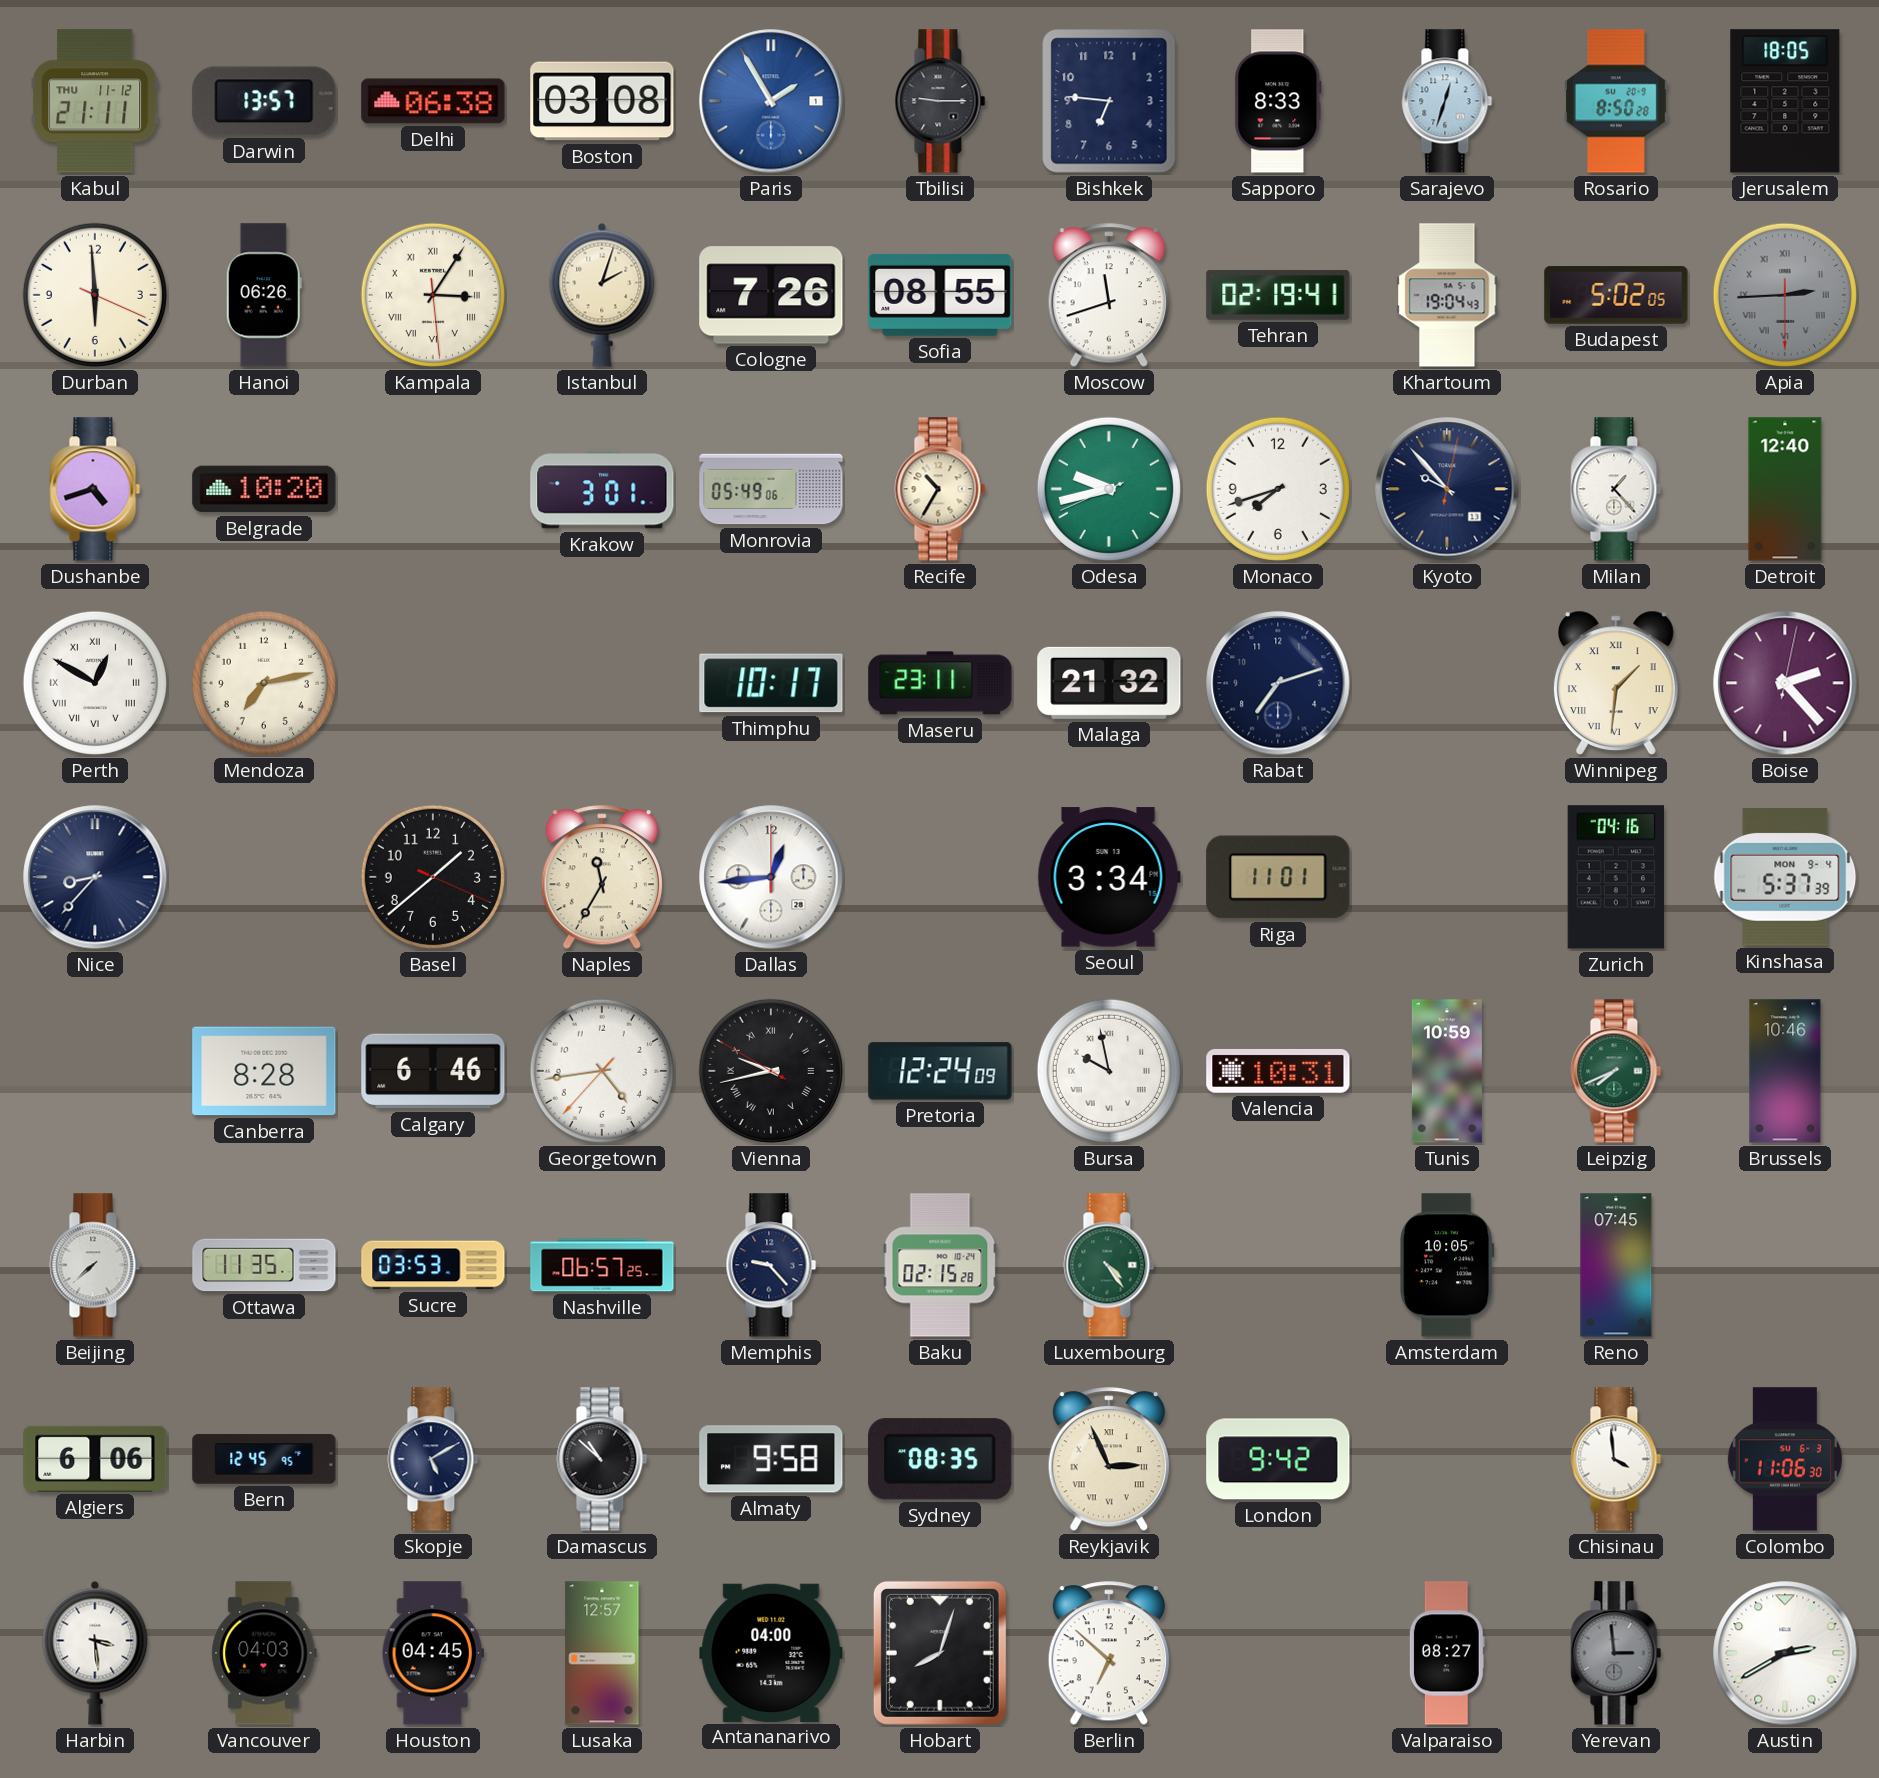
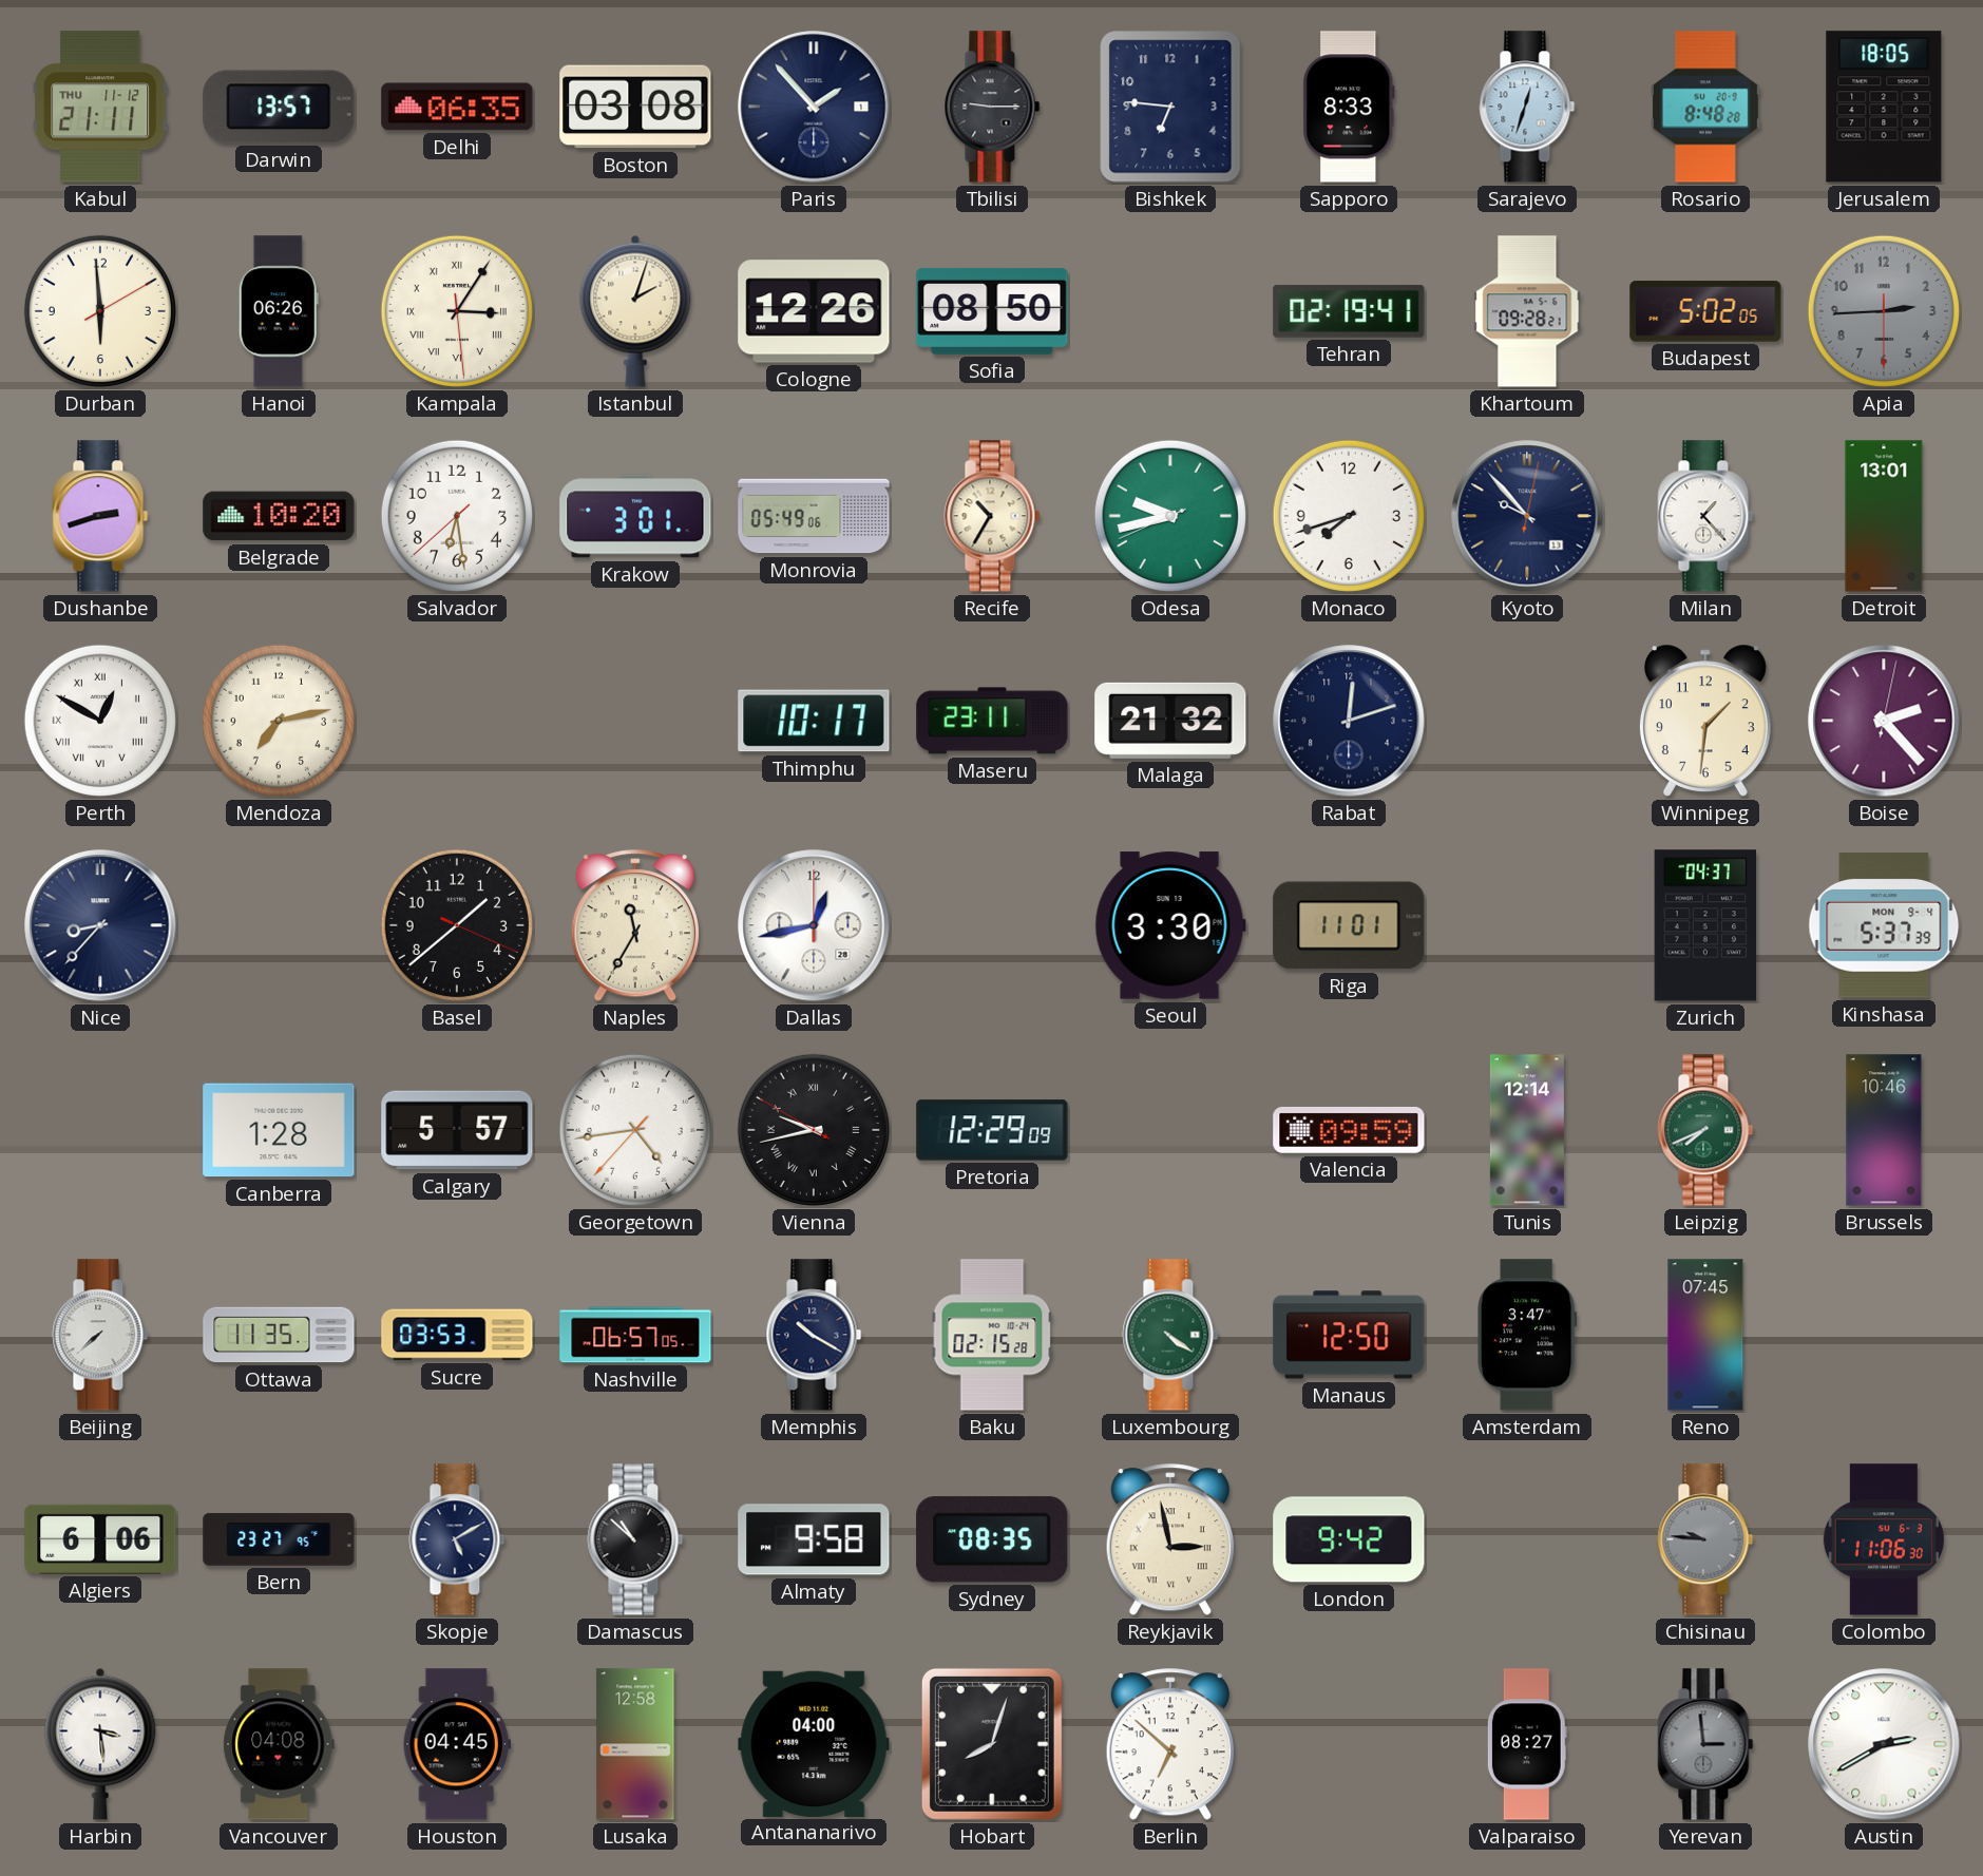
Delhi: 06:38 -> 06:35
Paris: 1:55 -> 1:53
Paris dial: blue -> navy
Rosario: 8:50 -> 8:48
Durban: 5:59:19 -> 5:59:10
Cologne: 7:26 -> 12:26
Sofia: 08:55 -> 08:50
Moscow: 11:42 -> none
Khartoum: 19:04 -> 09:28
Apia numerals: Roman -> Arabic
Dushanbe: 4:42 -> 2:42
Salvador: none -> 6:28
Detroit: 12:40 -> 13:01
Rabat: 7:12 -> 12:12
Winnipeg numerals: Roman -> Arabic
Dallas: 12:44 -> 12:43
Seoul: 3:34 -> 3:30
Zurich: 04:16 -> 04:37
Canberra: 8:28 -> 1:28
Calgary: 6:46 -> 5:57
Pretoria: 12:24 -> 12:29
Bursa: 9:58 -> none
Valencia: 10:31 -> 09:59
Tunis: 10:59 -> 12:14
Nashville: 06:57:25 -> 06:57:05
Memphis: 9:23 -> 10:20
Luxembourg: 4:24 -> 4:21
Manaus: none -> 12:50
Amsterdam: 10:05 -> 3:47
Bern: 12:45 -> 23:27
Reykjavik: 2:56 -> 2:58
Chisinau: 3:59 -> 9:46
Chisinau dial: white -> grey
Vancouver: 04:03 -> 04:08
Lusaka: 12:57 -> 12:58
